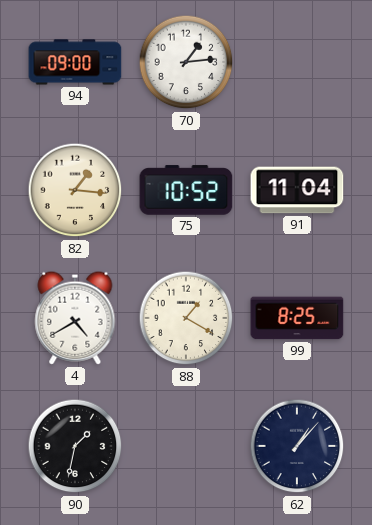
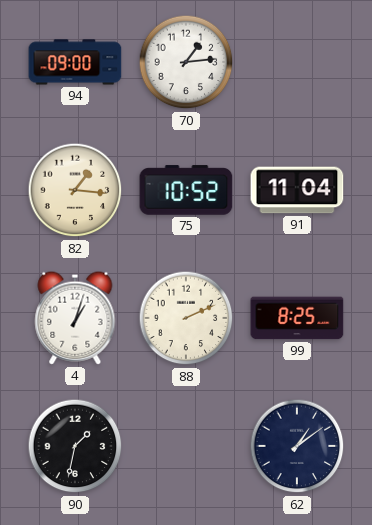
4: 4:40 -> 1:03
88: 1:20 -> 2:11
62: 1:07 -> 1:09
